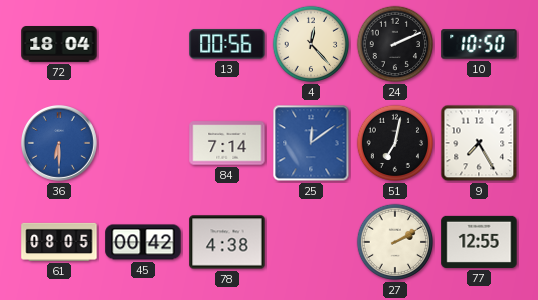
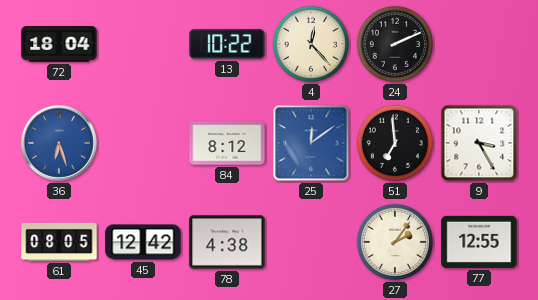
13: 00:56 -> 10:22
10: 10:50 -> none
36: 6:30 -> 6:27
84: 7:14 -> 8:12
51: 7:02 -> 6:59
9: 7:25 -> 3:25
45: 00:42 -> 12:42
27: 2:10 -> 2:06
